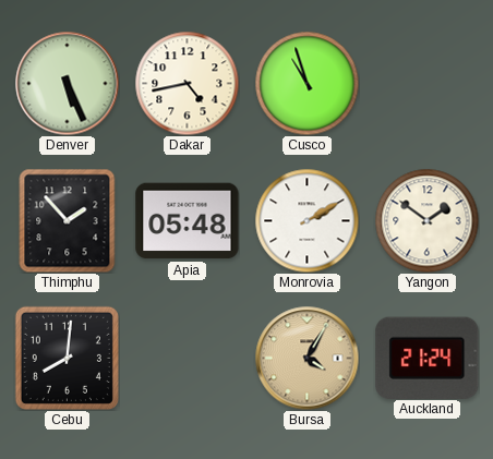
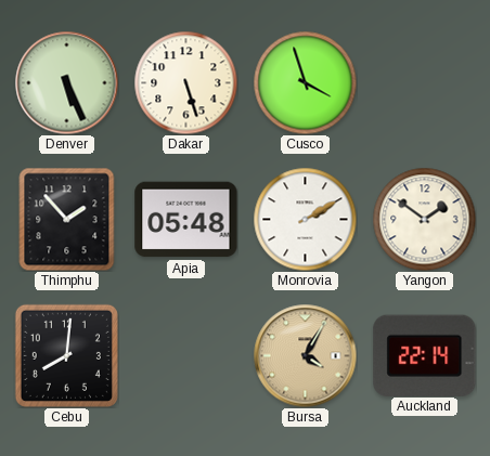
Dakar: 4:43 -> 5:27
Cusco: 10:57 -> 3:57
Auckland: 21:24 -> 22:14
